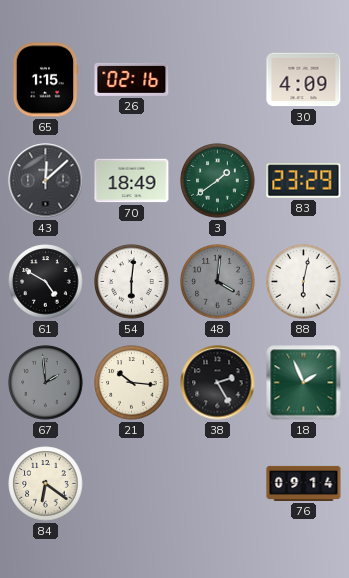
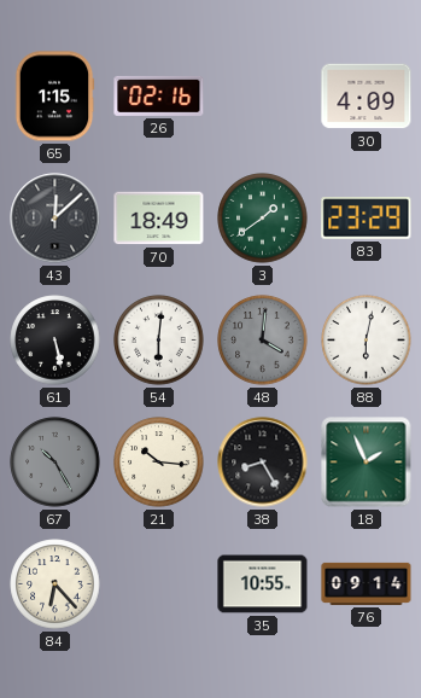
61: 4:50 -> 5:28
67: 1:59 -> 10:25
38: 2:25 -> 8:25
84: 6:21 -> 6:23
35: none -> 10:55
